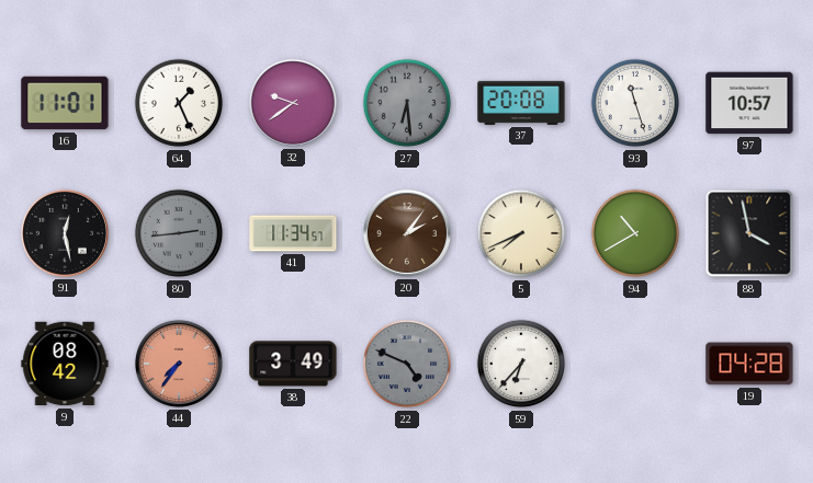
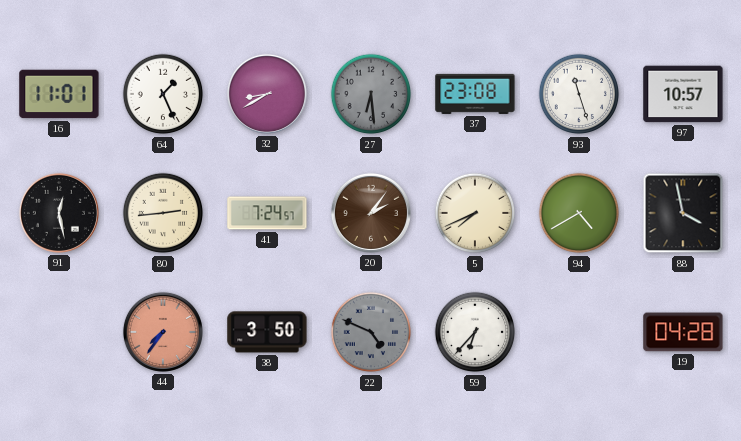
32: 9:39 -> 8:40
37: 20:08 -> 23:08
80 dial: grey -> cream
41: 11:34 -> 7:24
94: 10:40 -> 4:40
9: 08:42 -> none
38: 3:49 -> 3:50
